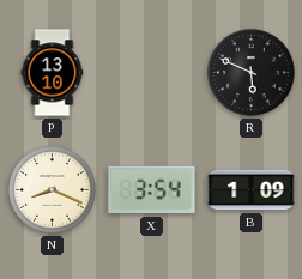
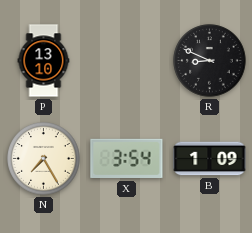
R: 5:49 -> 8:49
N: 8:19 -> 7:25
